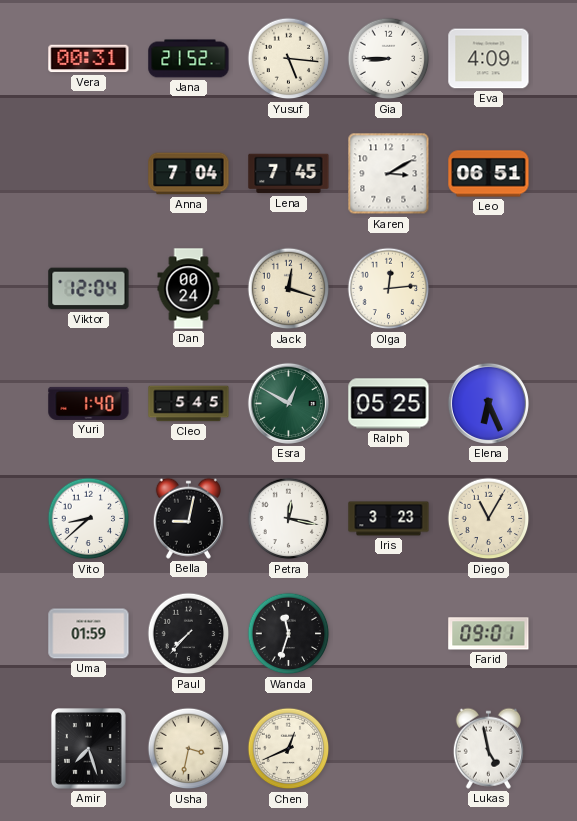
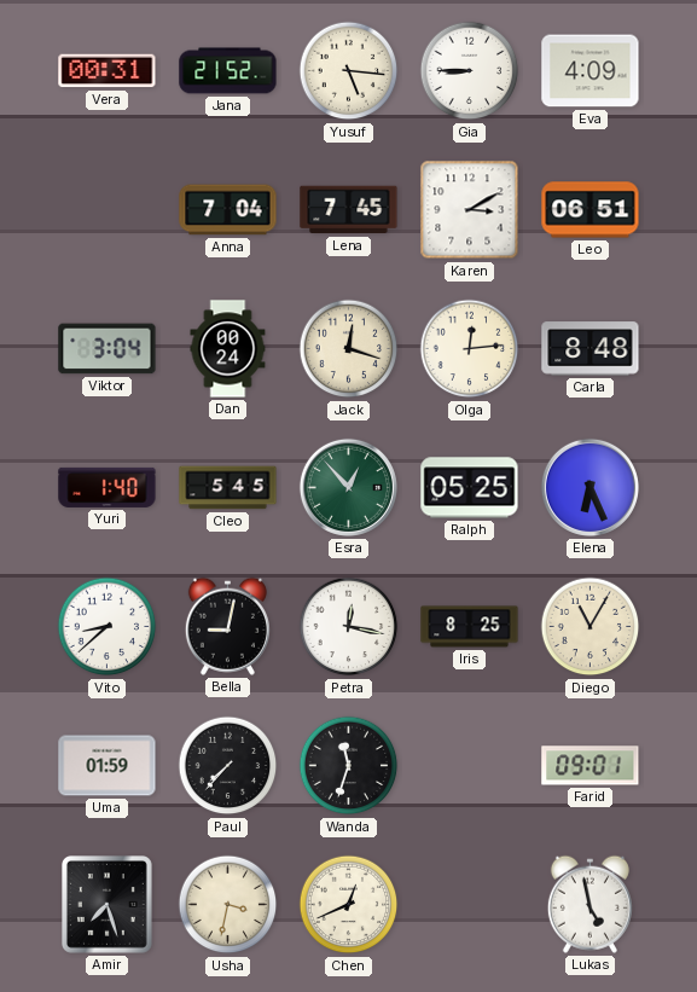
Viktor: 12:04 -> 3:04
Carla: none -> 8:48
Esra: 12:50 -> 12:53
Iris: 3:23 -> 8:25
